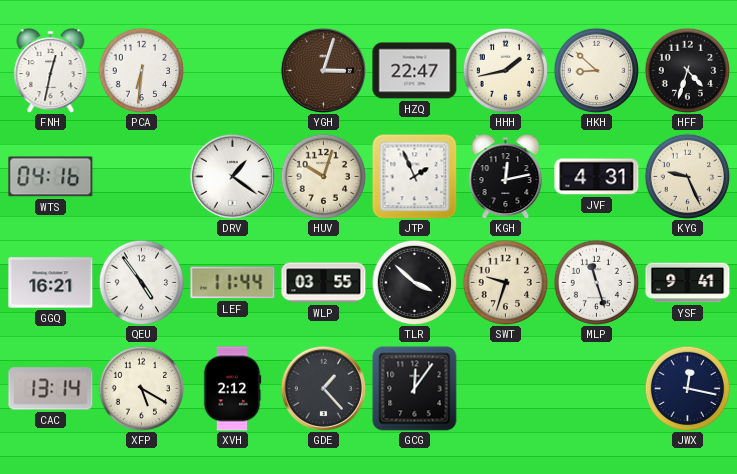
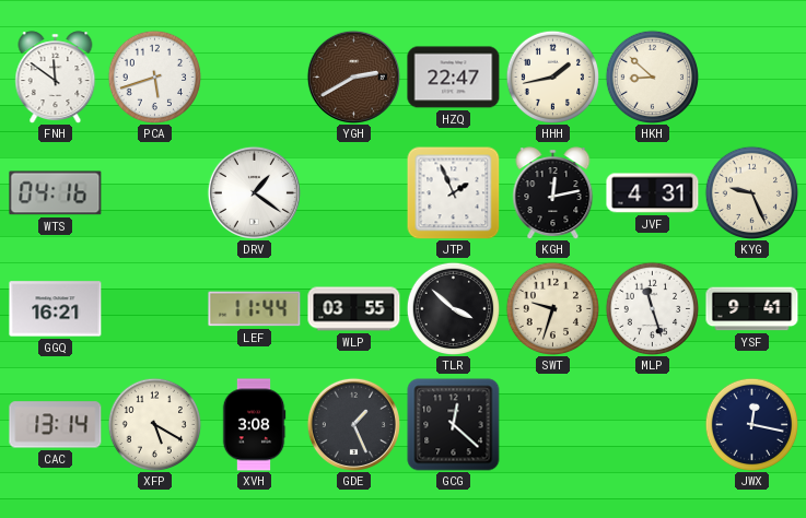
FNH: 12:32 -> 11:51
PCA: 6:31 -> 5:42
YGH: 3:03 -> 2:40
HFF: 4:33 -> none
HUV: 10:03 -> none
QEU: 4:54 -> none
XVH: 2:12 -> 3:08
GDE: 1:23 -> 1:26
GCG: 12:06 -> 12:22
